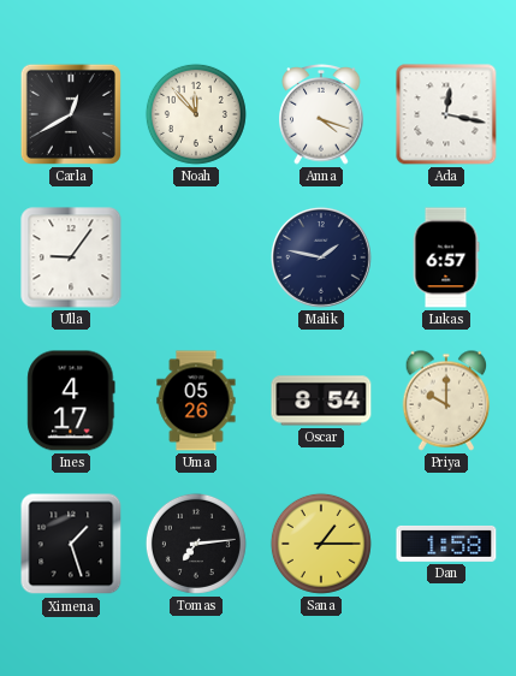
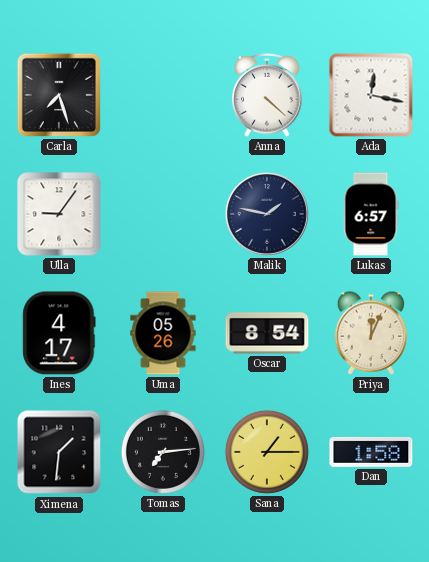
Carla: 12:40 -> 7:27
Noah: 11:53 -> none
Anna: 4:18 -> 4:22
Priya: 10:00 -> 12:04
Ximena: 1:27 -> 1:31
